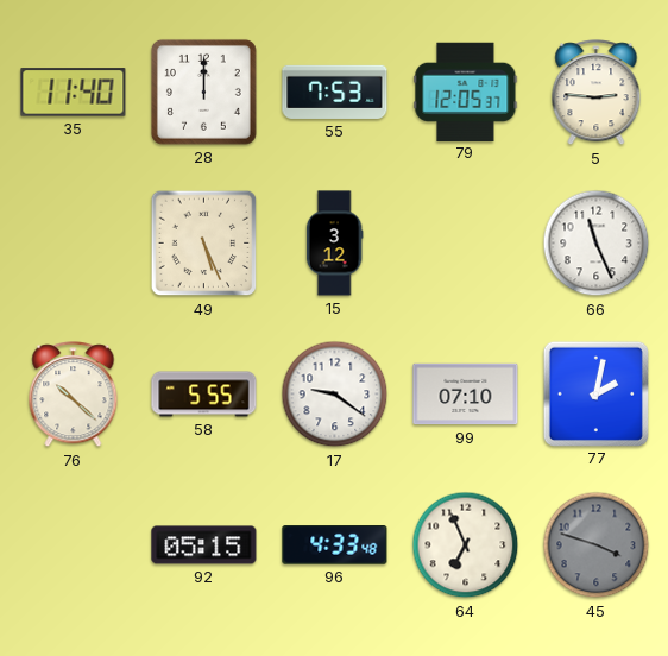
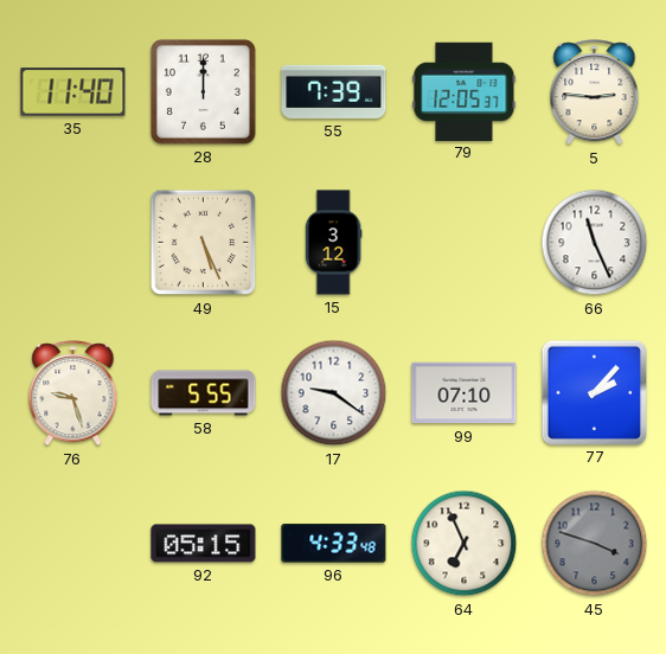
55: 7:53 -> 7:39
76: 10:22 -> 9:27
77: 2:02 -> 2:07
